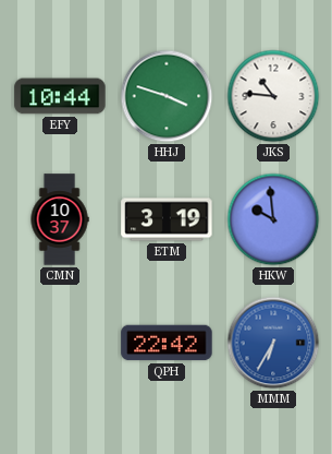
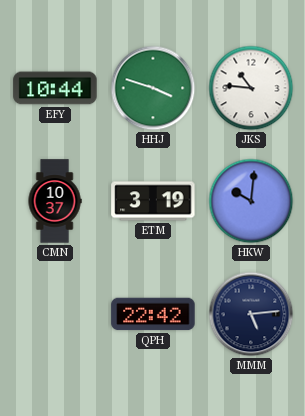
HKW: 9:59 -> 10:01
MMM: 6:35 -> 5:14
MMM dial: blue -> navy
